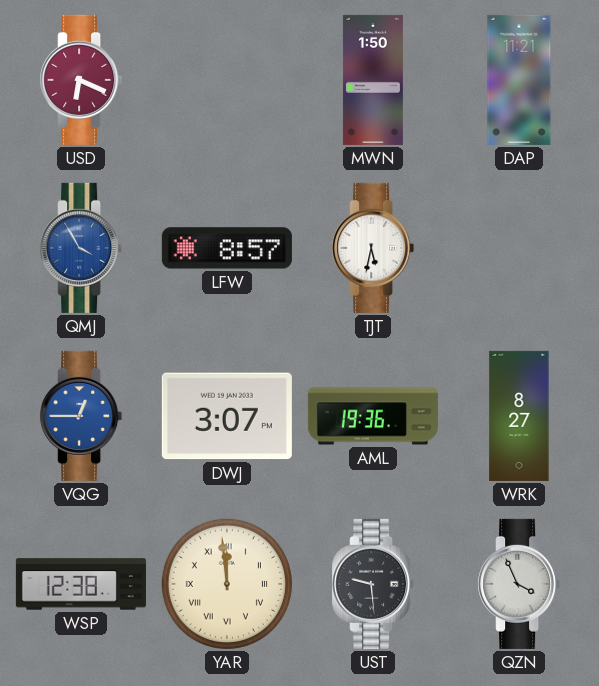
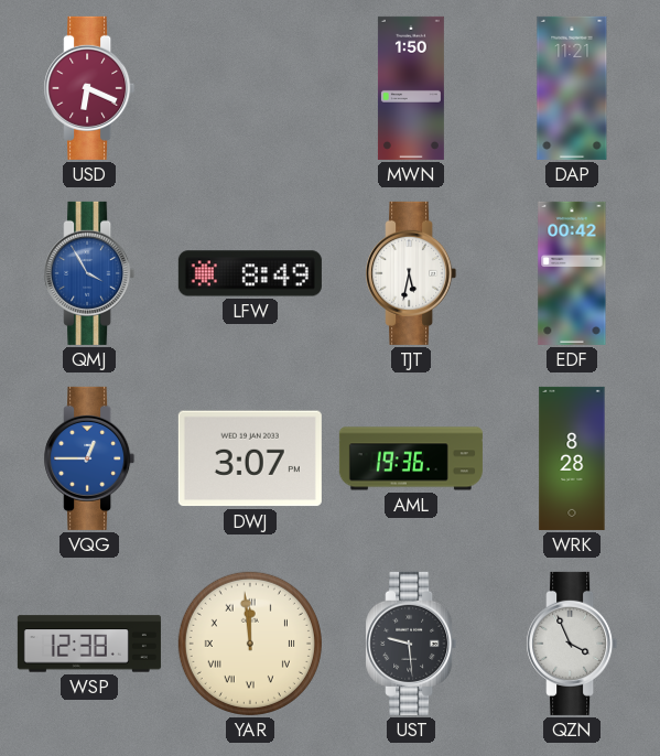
LFW: 8:57 -> 8:49
EDF: none -> 00:42
WRK: 8:27 -> 8:28
